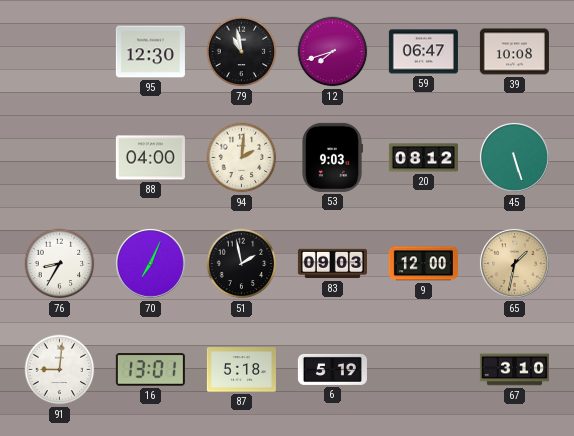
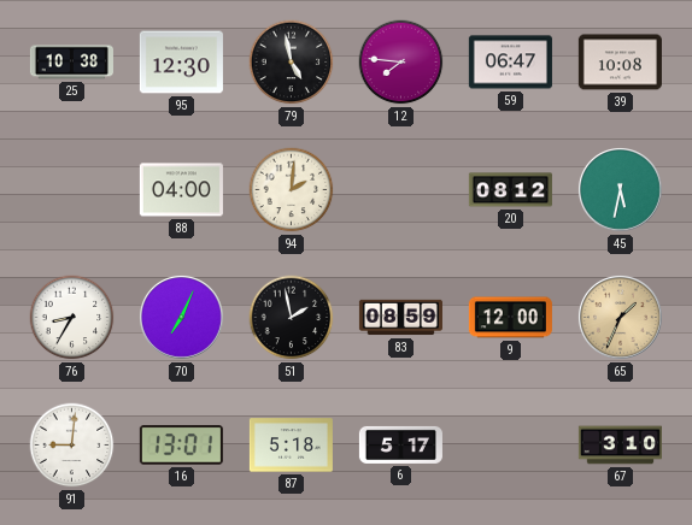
25: none -> 10:38
79: 10:58 -> 4:58
12: 7:42 -> 7:46
53: 9:03 -> none
45: 5:27 -> 5:32
83: 09:03 -> 08:59
65: 1:32 -> 1:34
6: 5:19 -> 5:17
